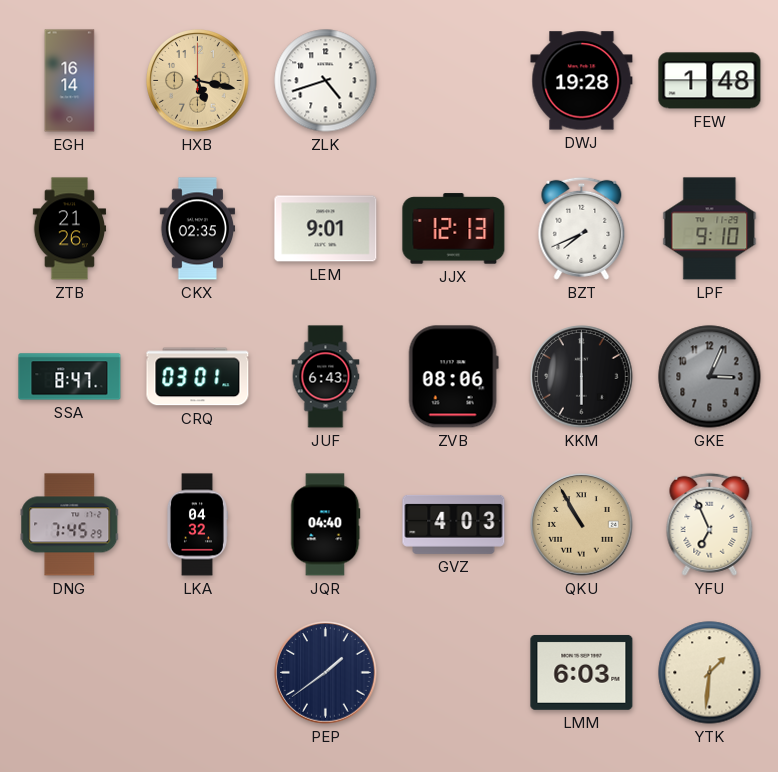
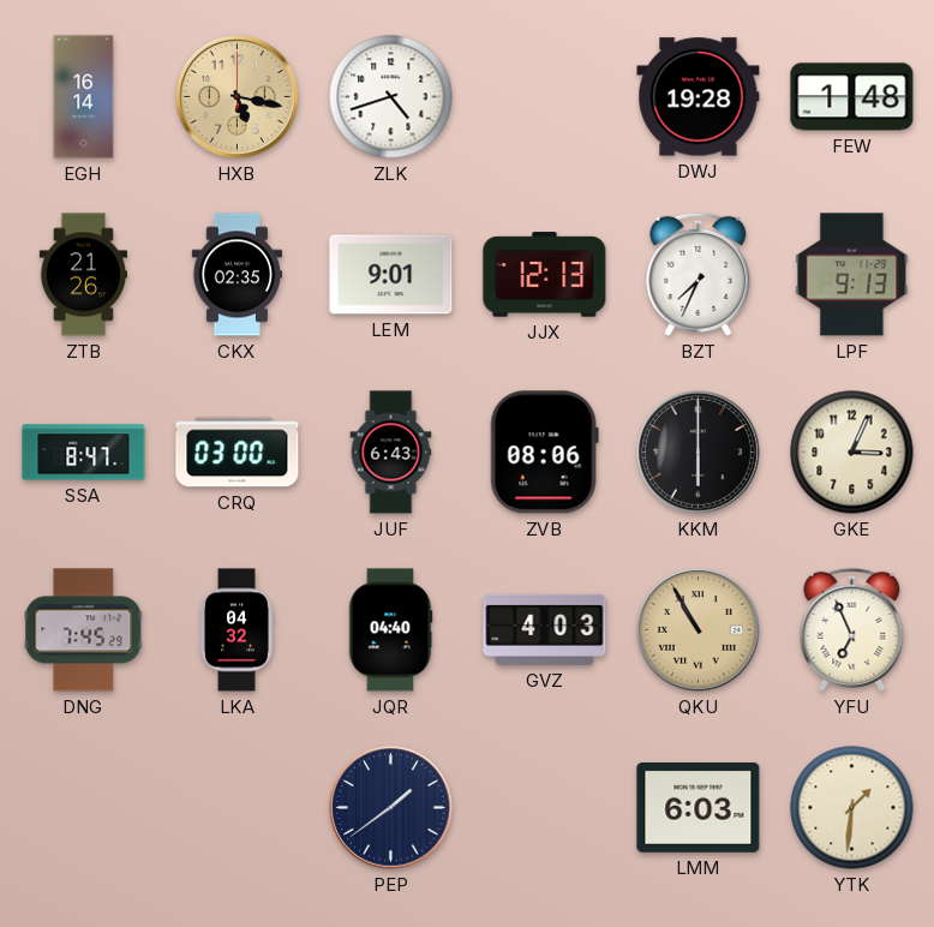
BZT: 7:41 -> 7:34
LPF: 9:10 -> 9:13
CRQ: 03:01 -> 03:00
GKE dial: grey -> cream
